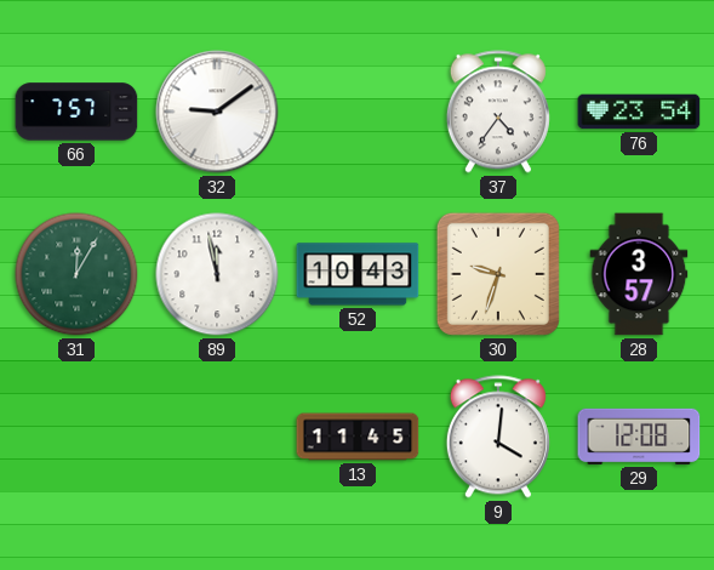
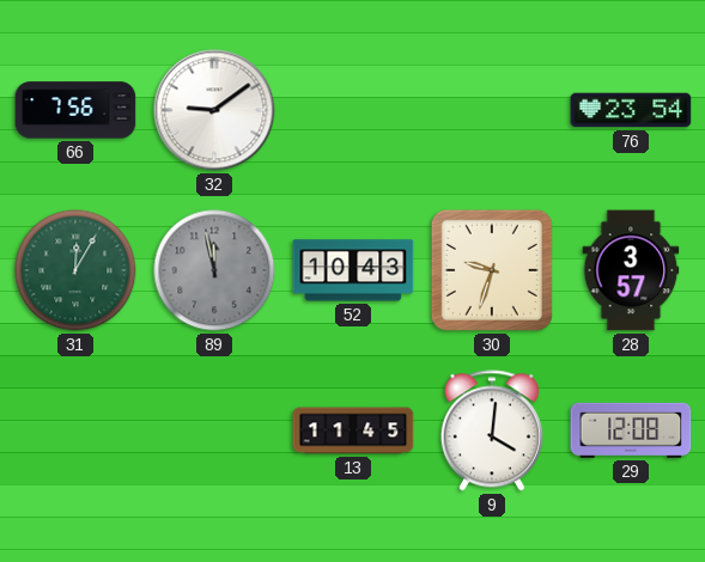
66: 7:57 -> 7:56
37: 4:36 -> none
89 dial: white -> grey
